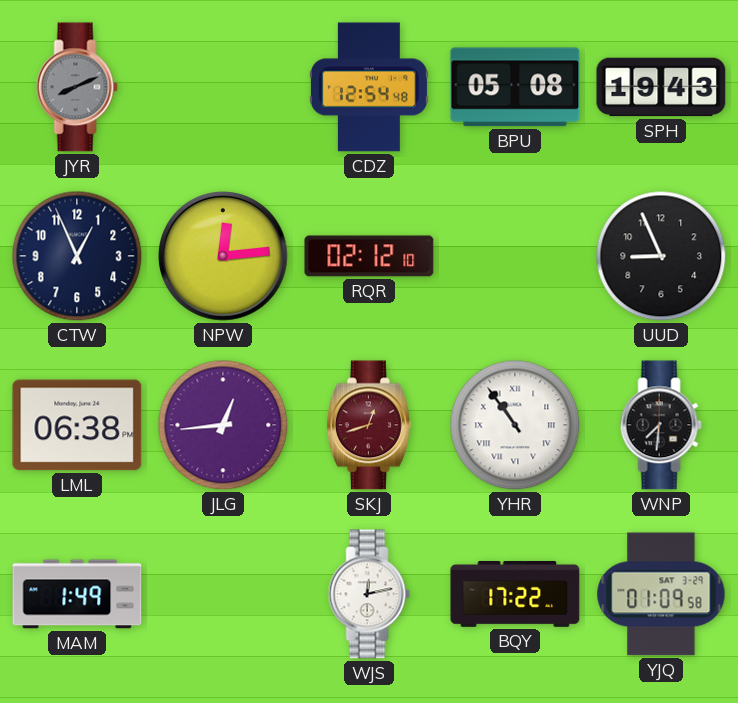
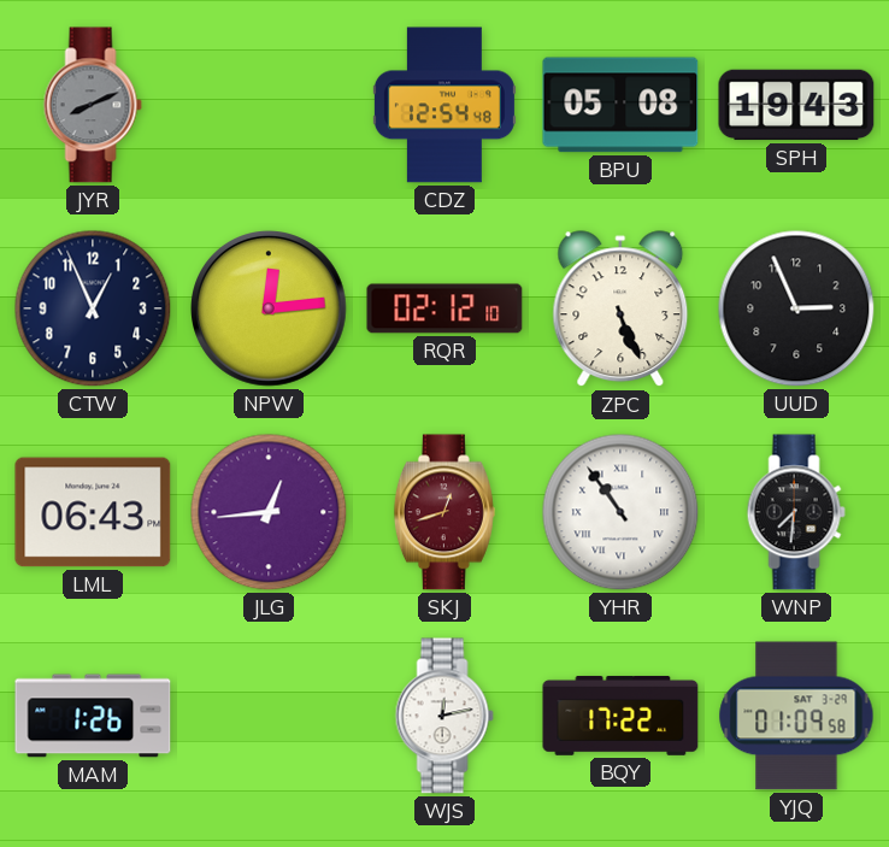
ZPC: none -> 5:26
UUD: 8:56 -> 2:56
LML: 06:38 -> 06:43
MAM: 1:49 -> 1:26
